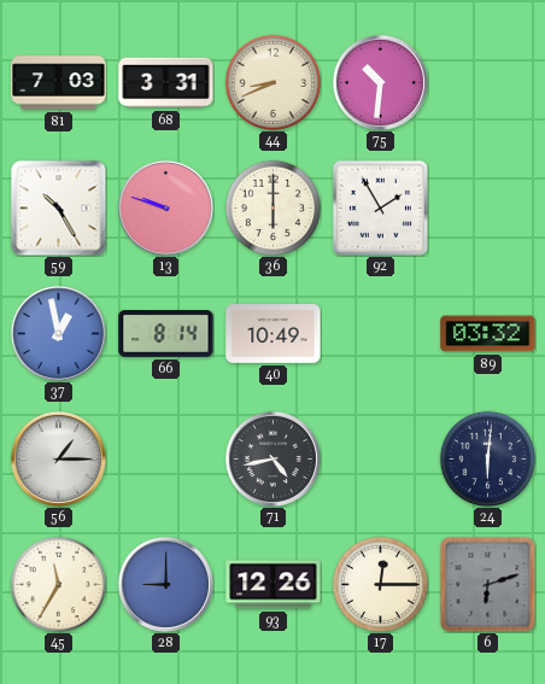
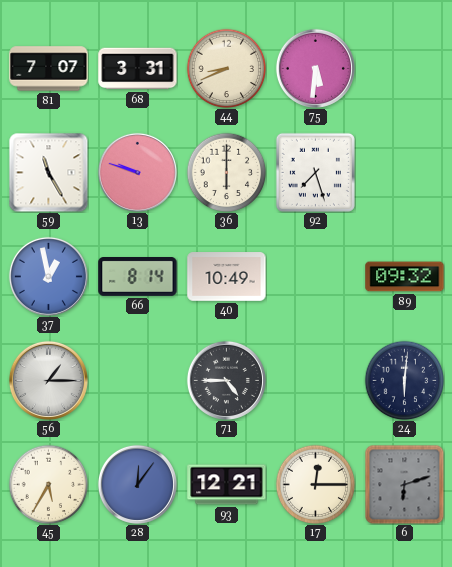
81: 7:03 -> 7:07
75: 10:31 -> 5:31
59: 10:25 -> 11:25
92: 1:55 -> 7:27
89: 03:32 -> 09:32
71: 4:43 -> 4:45
45: 11:35 -> 5:35
28: 9:00 -> 12:06
93: 12:26 -> 12:21
